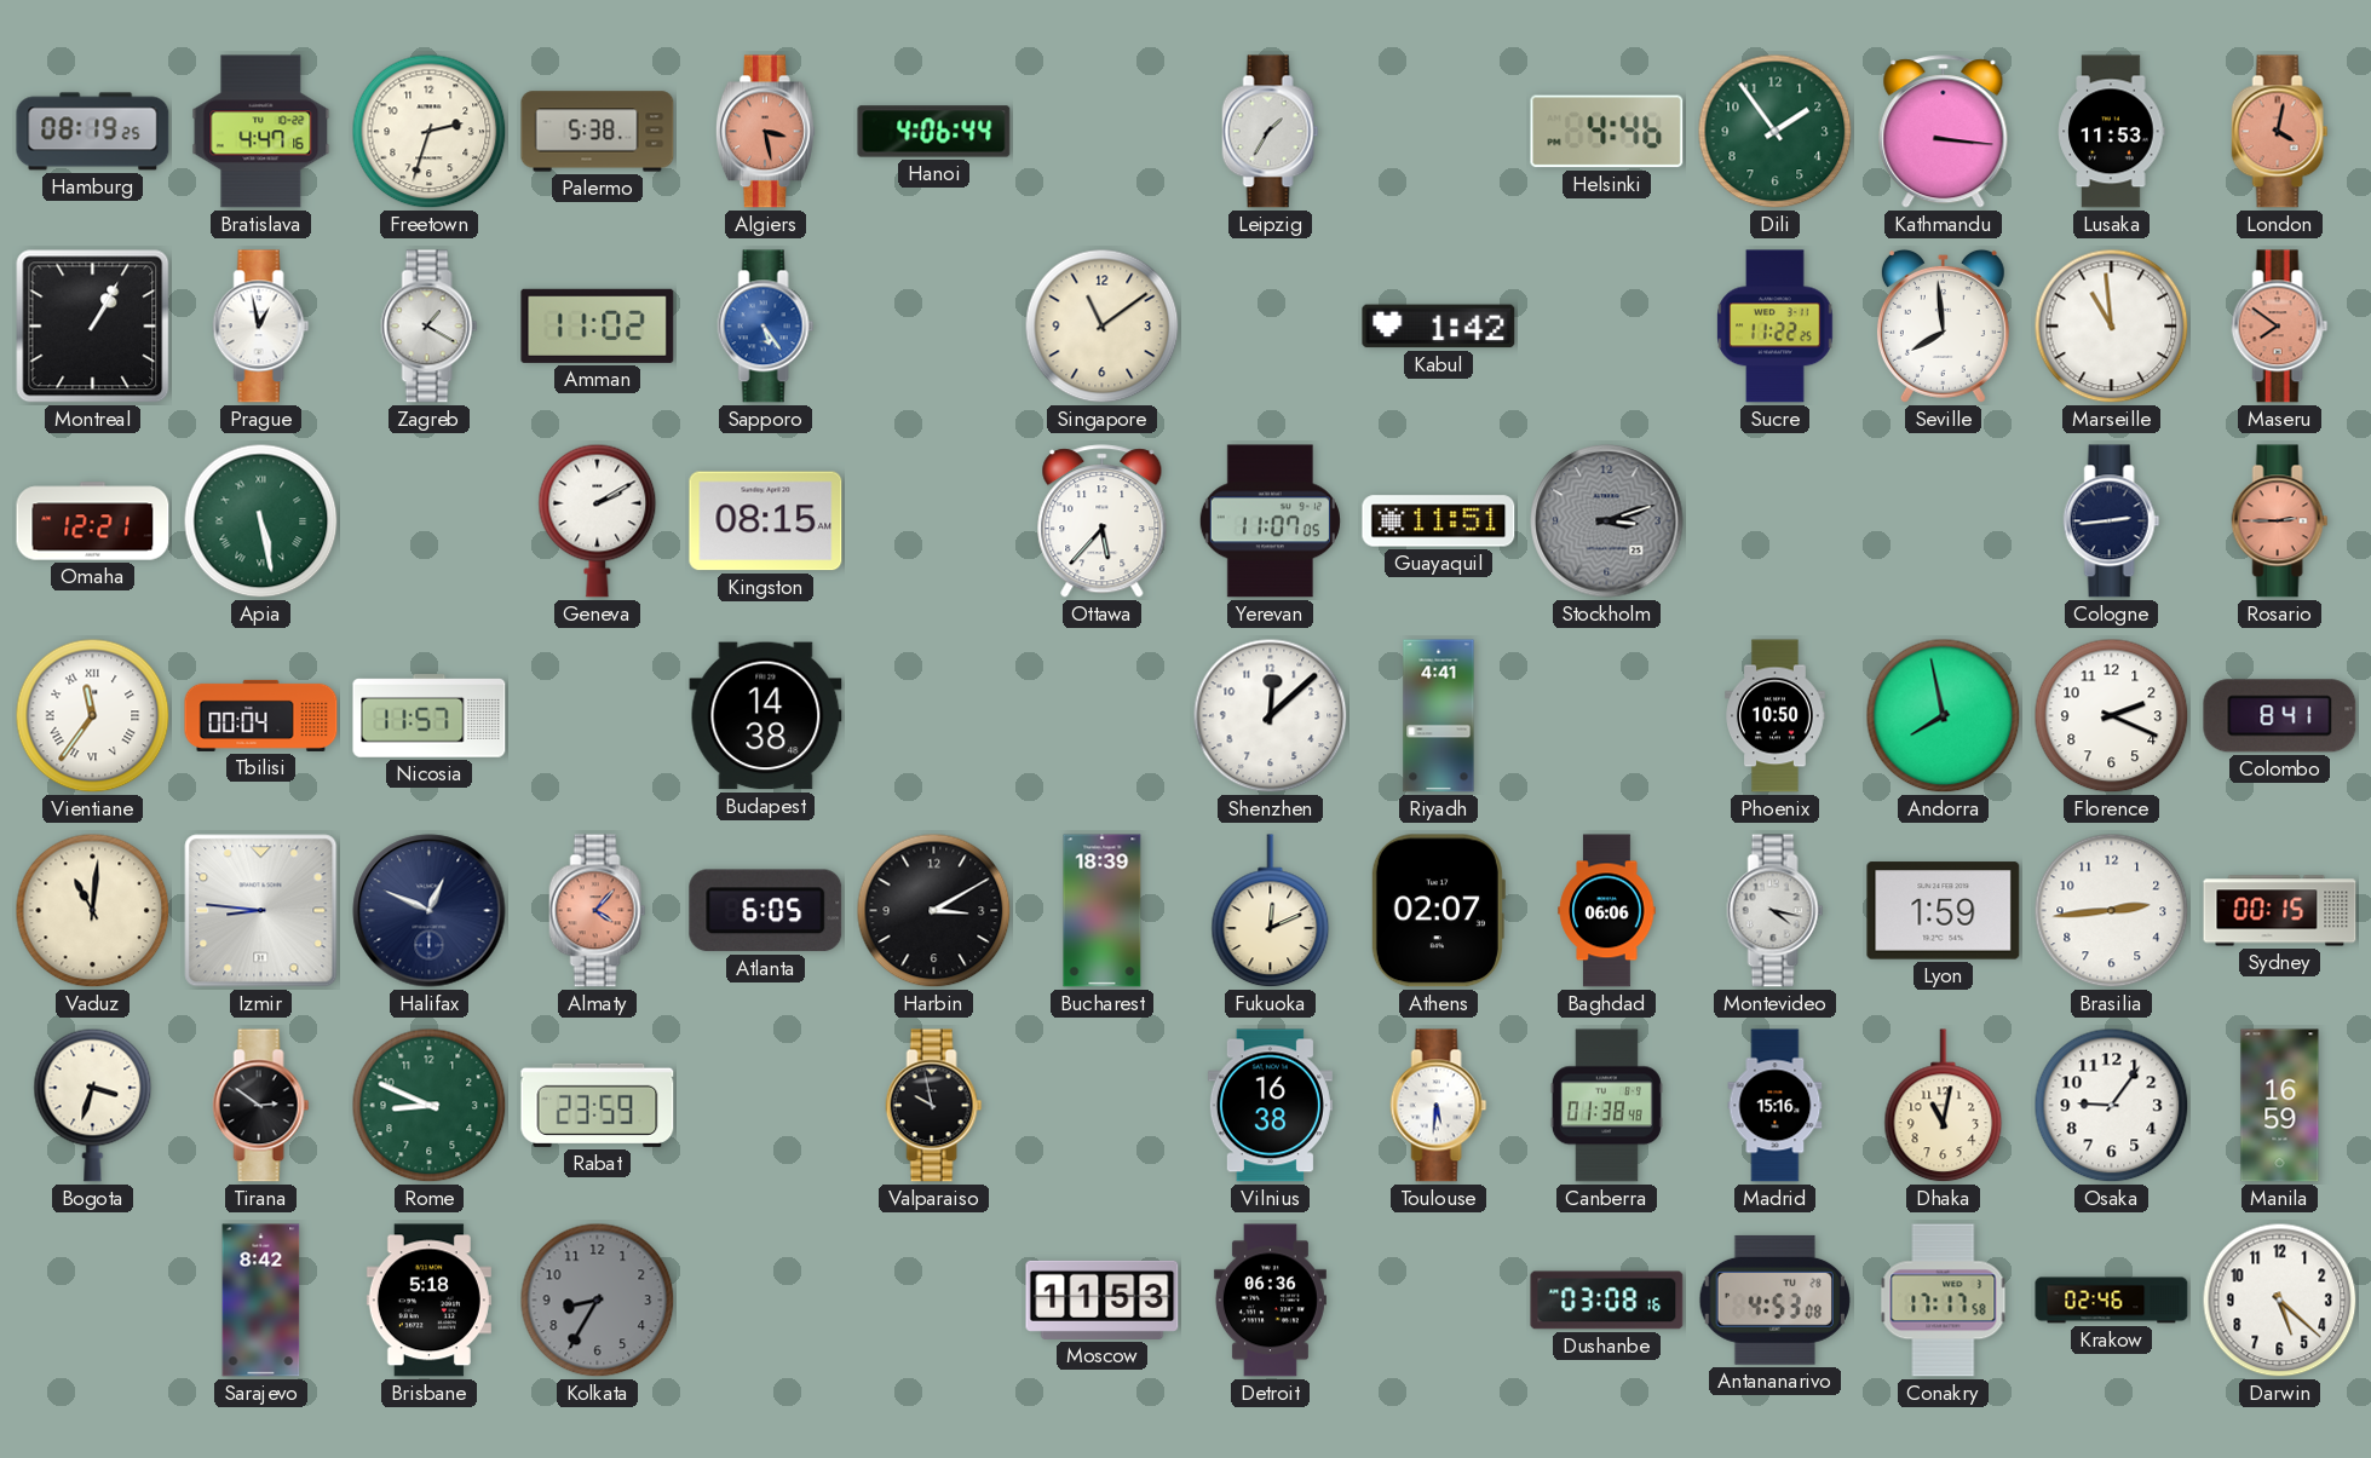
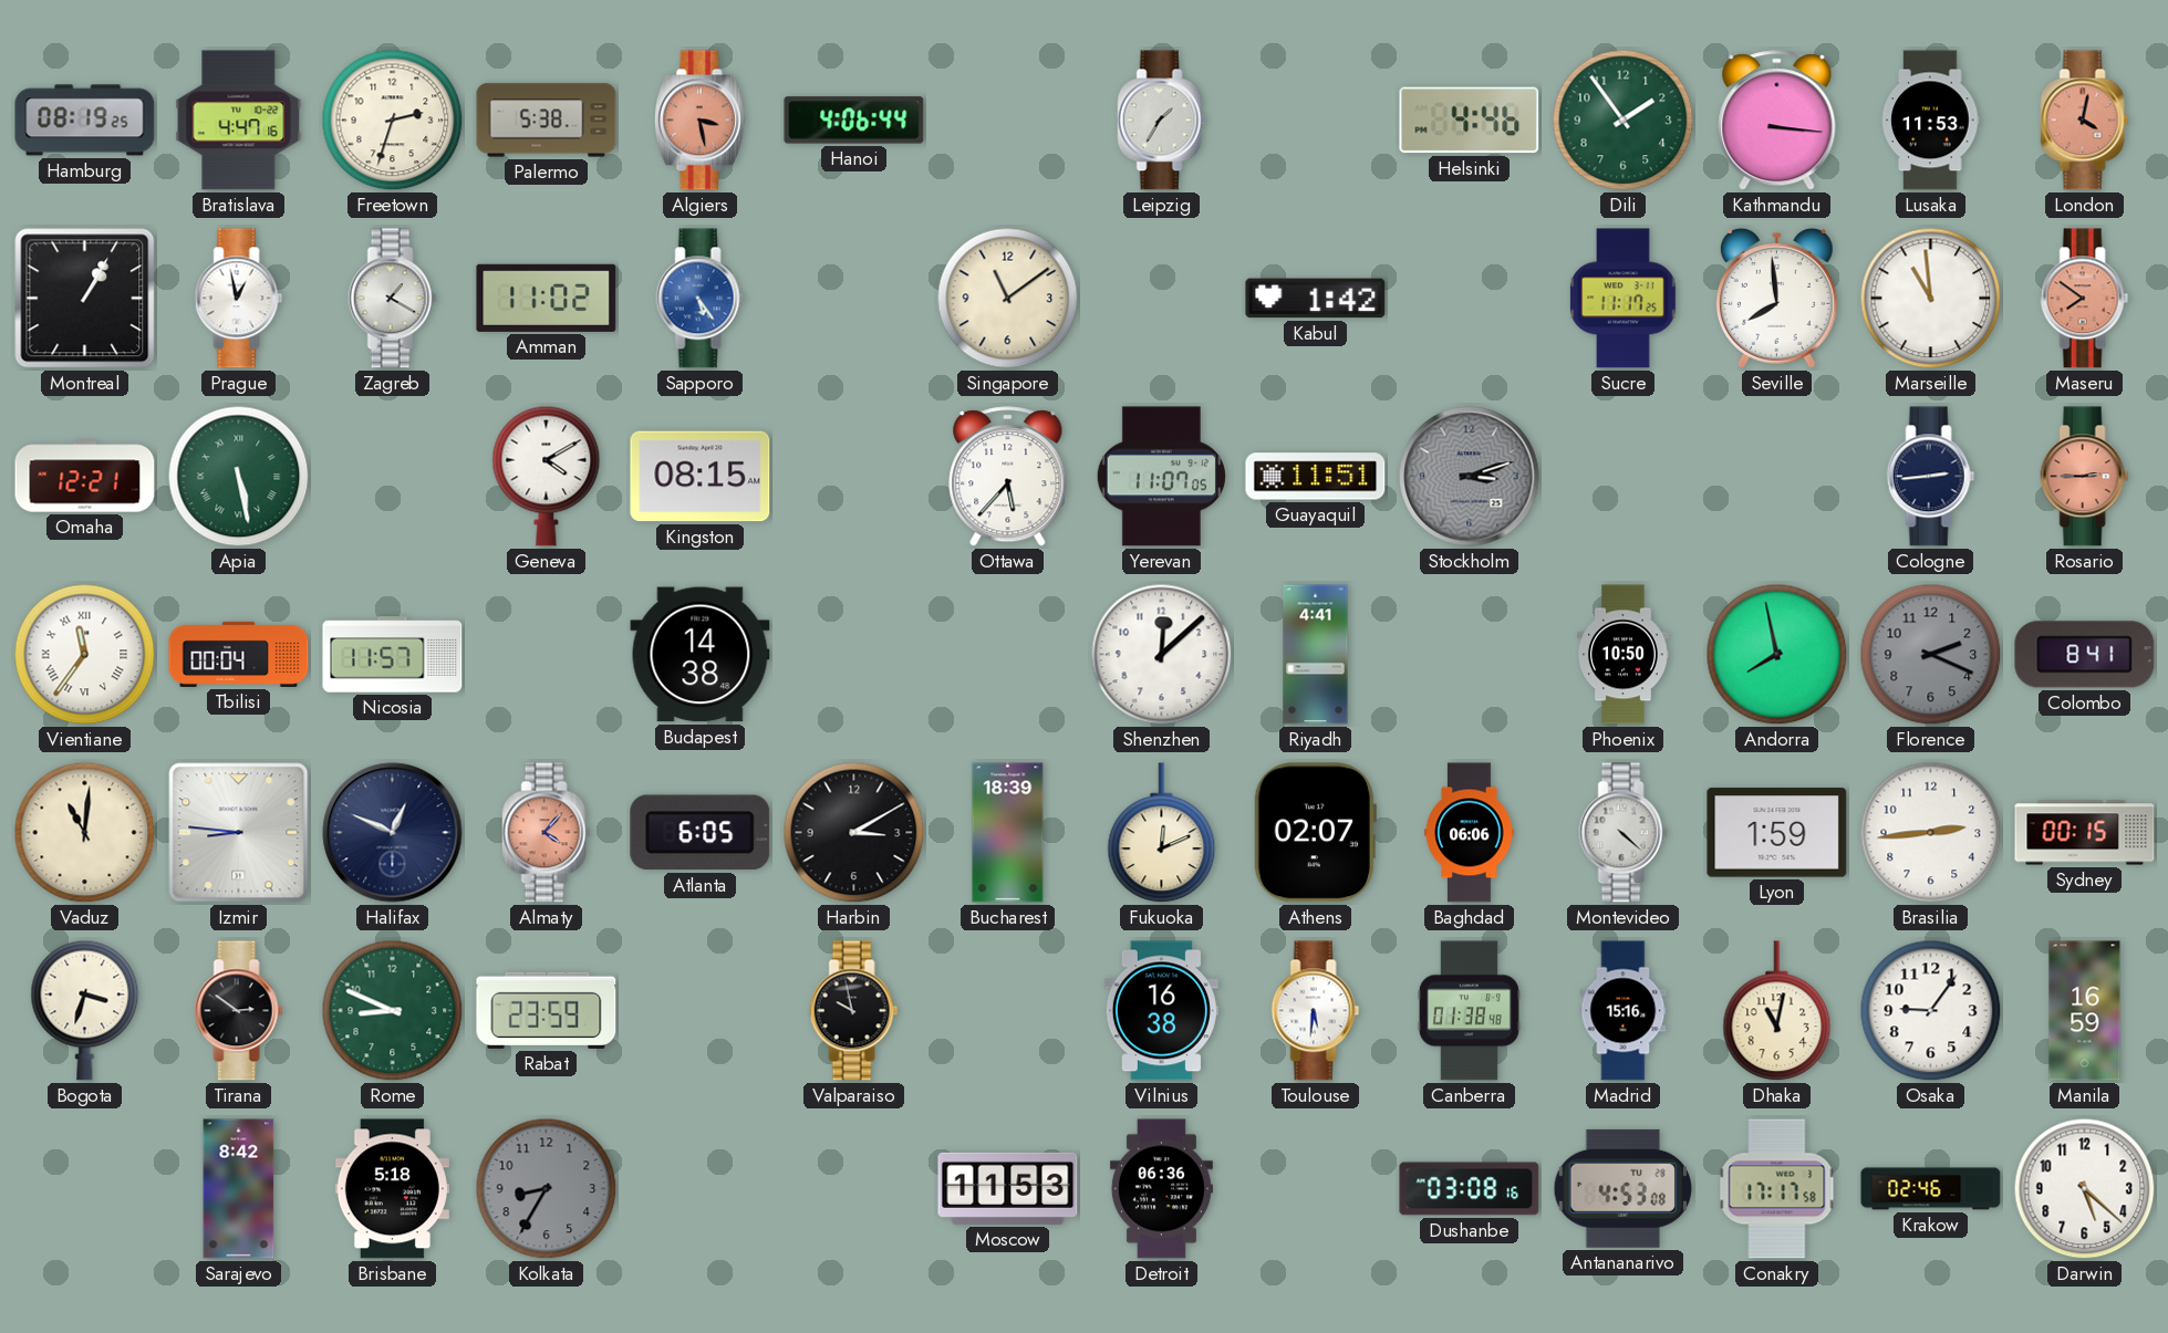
Sucre: 11:22 -> 11:17
Geneva: 2:10 -> 4:10
Florence dial: white -> grey
Montevideo: 4:17 -> 4:22
